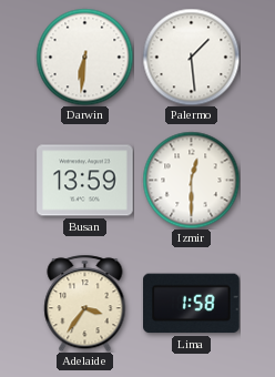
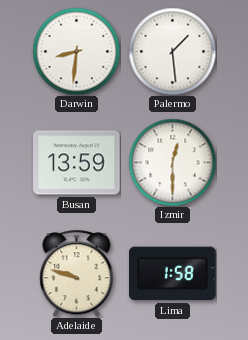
Darwin: 6:31 -> 8:31
Adelaide: 3:36 -> 9:48
